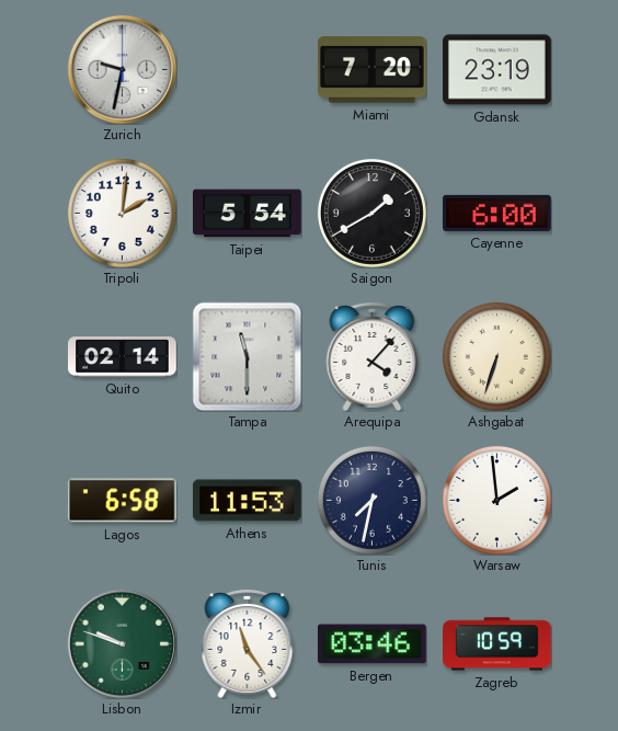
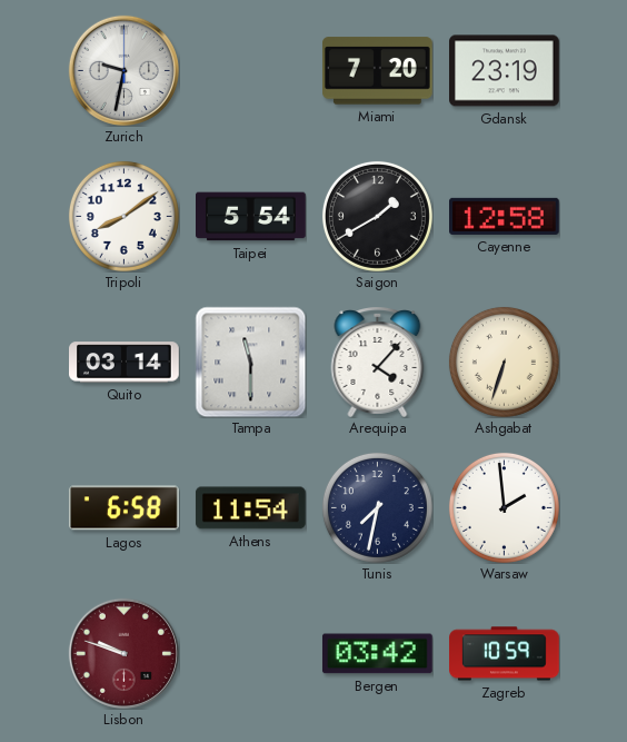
Tripoli: 2:01 -> 8:09
Cayenne: 6:00 -> 12:58
Quito: 02:14 -> 03:14
Athens: 11:53 -> 11:54
Lisbon dial: green -> burgundy
Izmir: 11:24 -> none
Bergen: 03:46 -> 03:42
